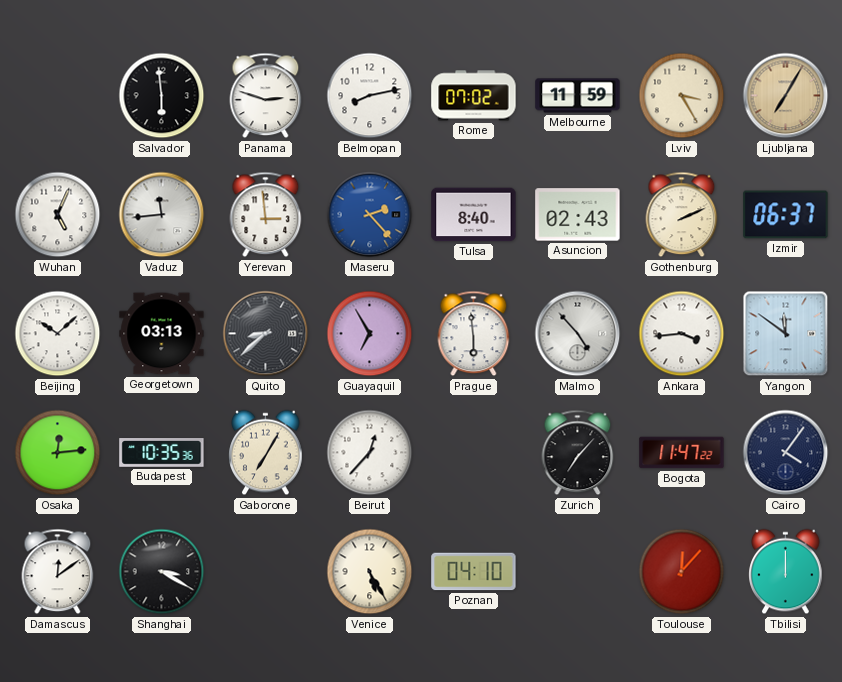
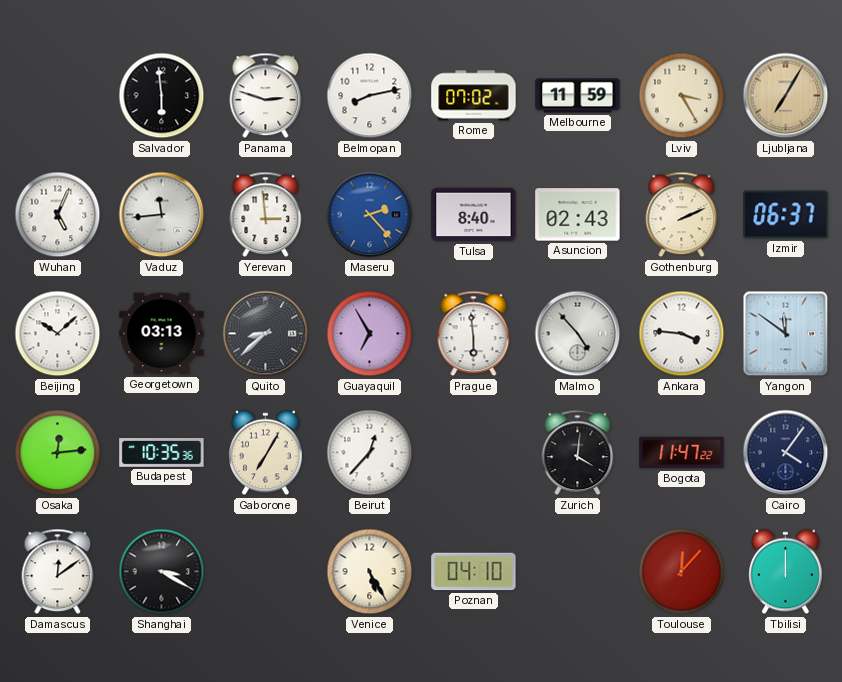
Ankara: 3:44 -> 3:46
Zurich: 7:07 -> 4:01
